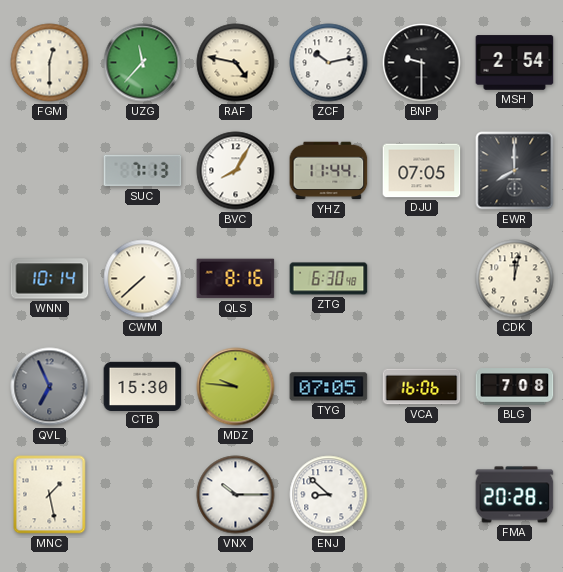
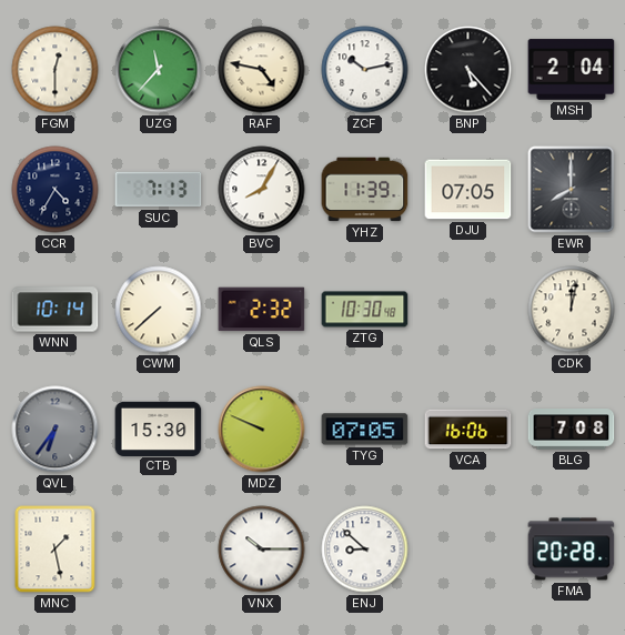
BNP: 9:30 -> 5:23
MSH: 2:54 -> 2:04
CCR: none -> 4:35
YHZ: 11:44 -> 11:39
QLS: 8:16 -> 2:32
ZTG: 6:30 -> 10:30
QVL: 6:56 -> 6:36
MDZ: 9:46 -> 9:49
